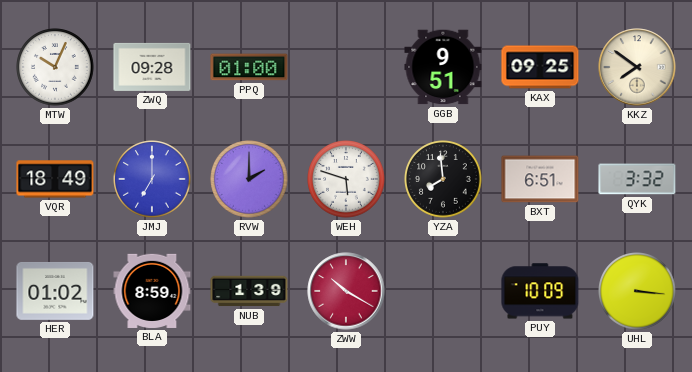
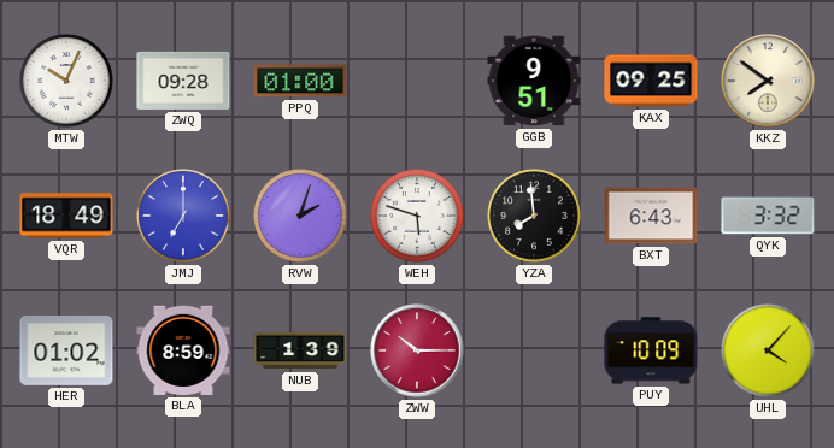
RVW: 2:00 -> 2:03
BXT: 6:51 -> 6:43
ZWW: 10:20 -> 10:15
UHL: 3:16 -> 4:07
